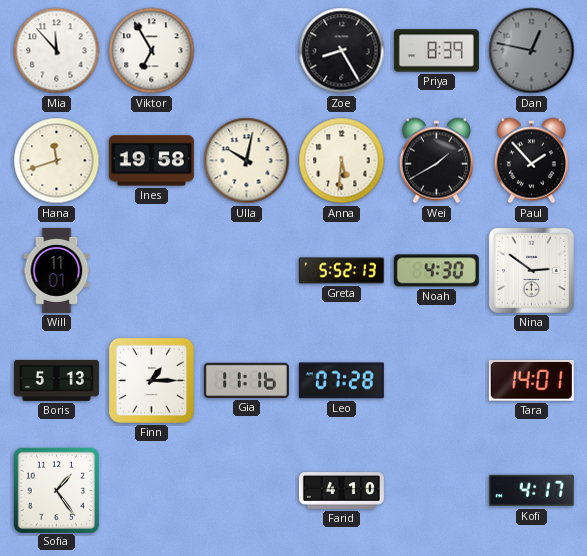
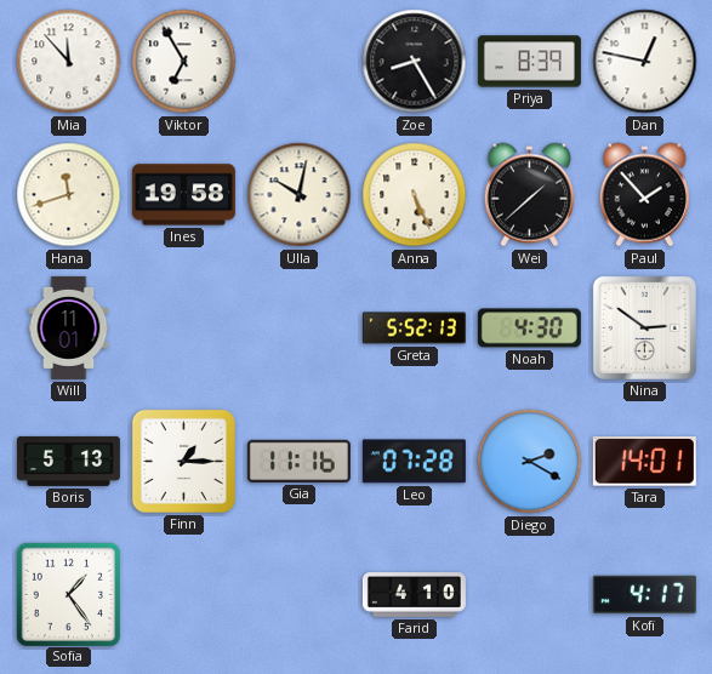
Dan dial: grey -> white
Anna: 5:31 -> 5:26
Wei: 1:40 -> 1:38
Diego: none -> 2:20
